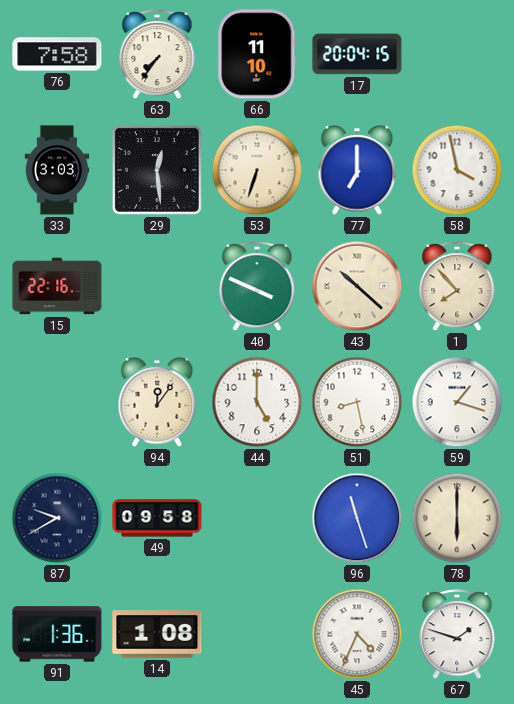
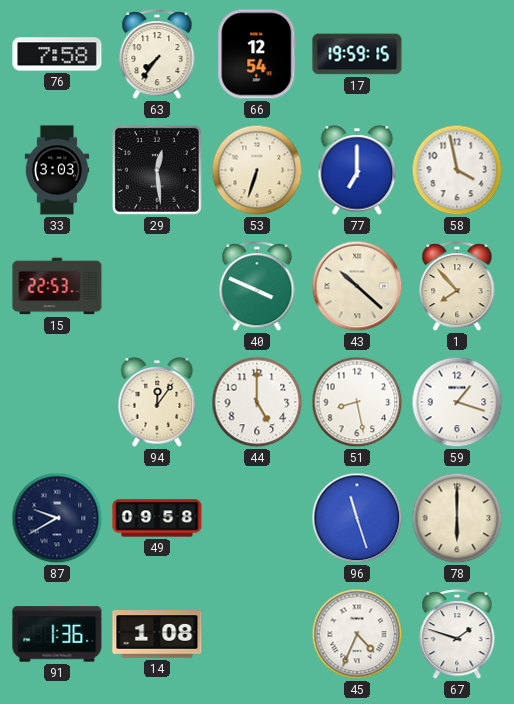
66: 11:10 -> 12:54
17: 20:04 -> 19:59
15: 22:16 -> 22:53
